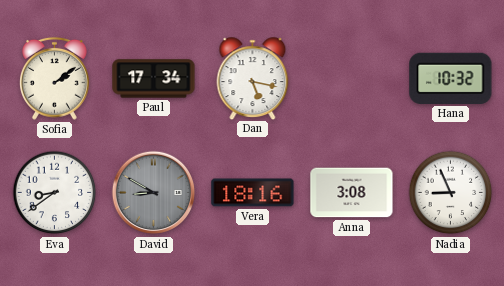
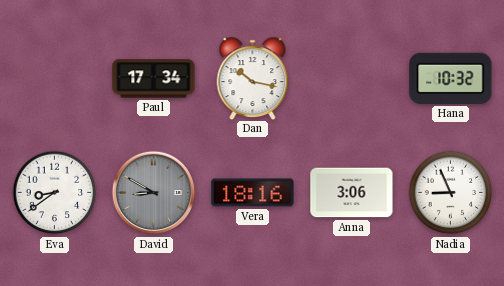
Sofia: 2:09 -> none
Dan: 5:17 -> 10:17
Anna: 3:08 -> 3:06
